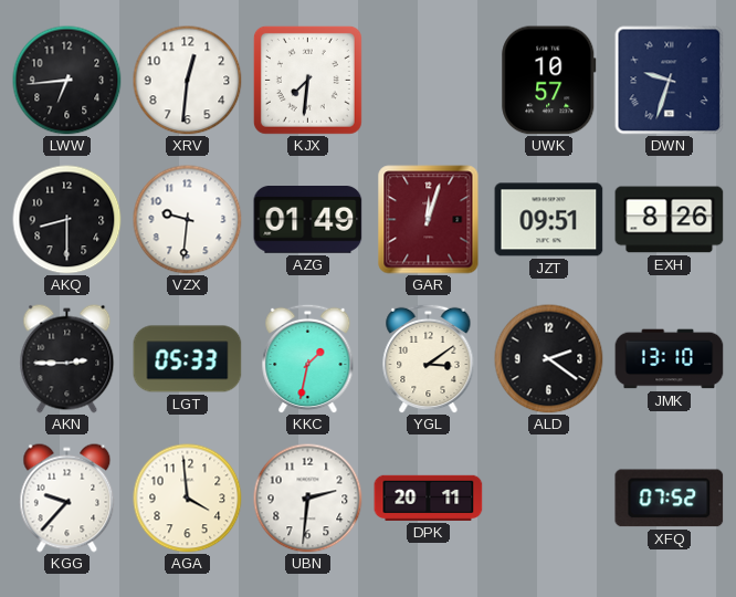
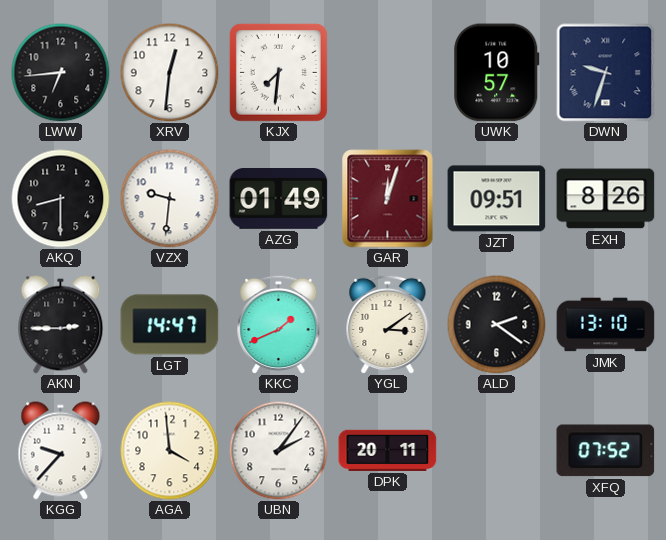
LGT: 05:33 -> 14:47
KKC: 1:32 -> 1:41
UBN: 2:31 -> 2:06
